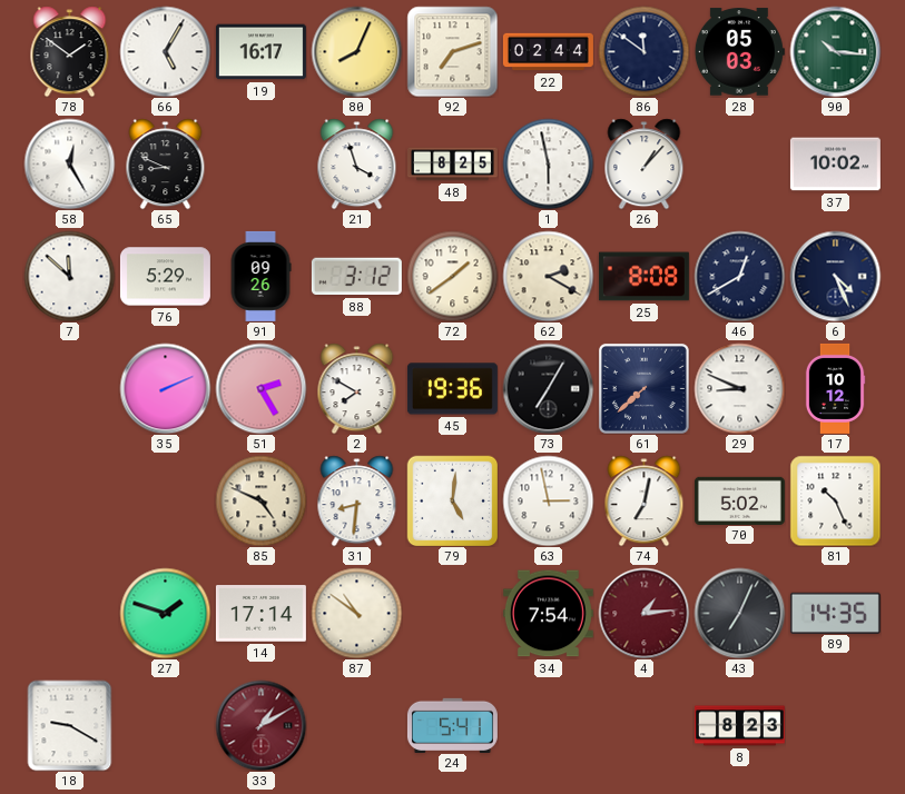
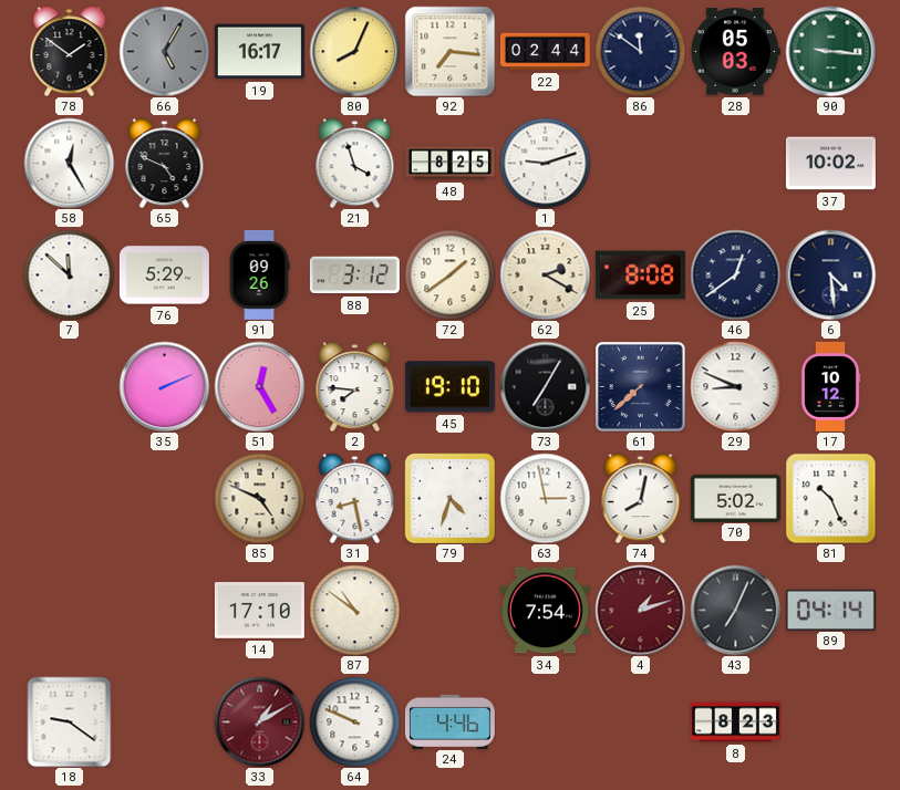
66 dial: white -> grey
92: 7:12 -> 7:16
90: 10:16 -> 9:16
65: 8:49 -> 4:49
1: 5:58 -> 9:12
26: 1:07 -> none
46: 12:40 -> 12:39
6: 4:26 -> 4:29
51: 2:25 -> 12:25
2: 7:50 -> 7:46
45: 19:36 -> 19:10
31: 8:31 -> 8:28
79: 5:01 -> 4:33
74: 7:02 -> 8:02
27: 1:48 -> none
14: 17:14 -> 17:10
4: 1:14 -> 1:12
89: 14:35 -> 04:14
18: 9:20 -> 9:21
64: none -> 9:49
24: 5:41 -> 4:46
